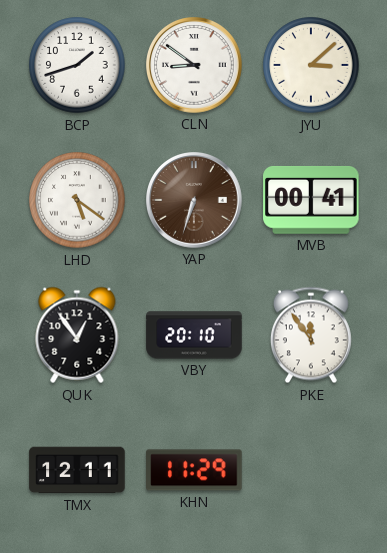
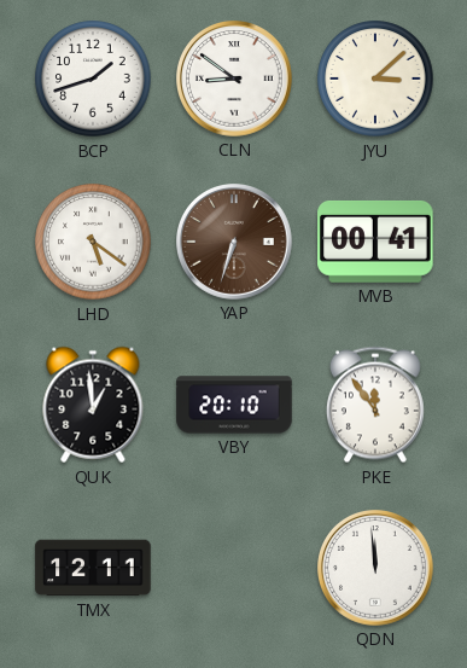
QUK: 12:54 -> 12:59
KHN: 11:29 -> none
QDN: none -> 11:59
